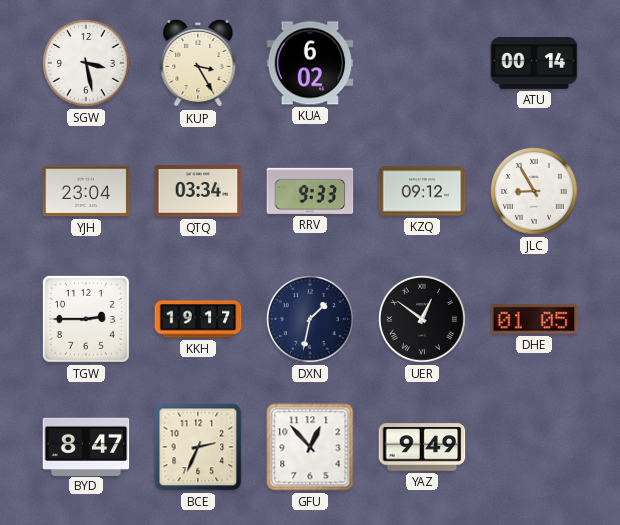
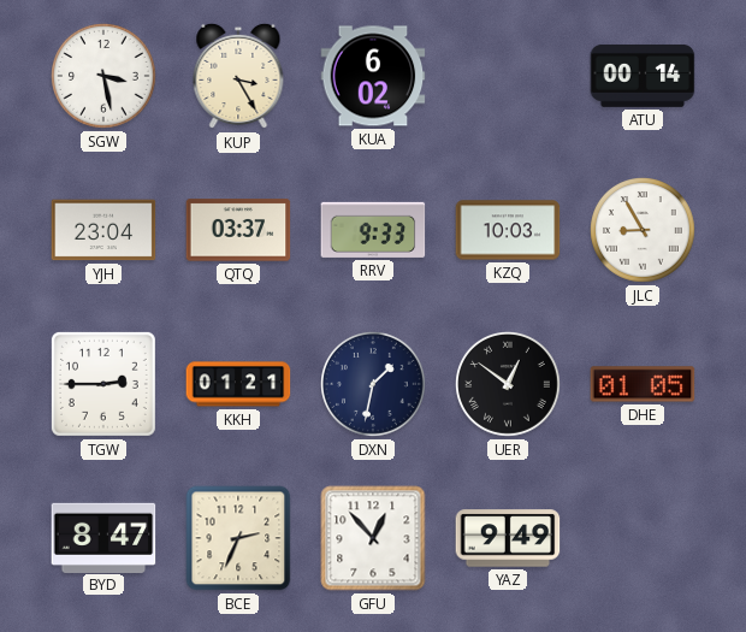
QTQ: 03:34 -> 03:37
KZQ: 09:12 -> 10:03
KKH: 19:17 -> 01:21
